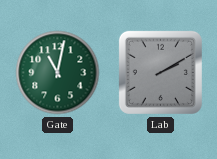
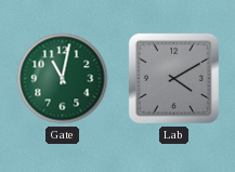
Lab: 2:10 -> 4:10
